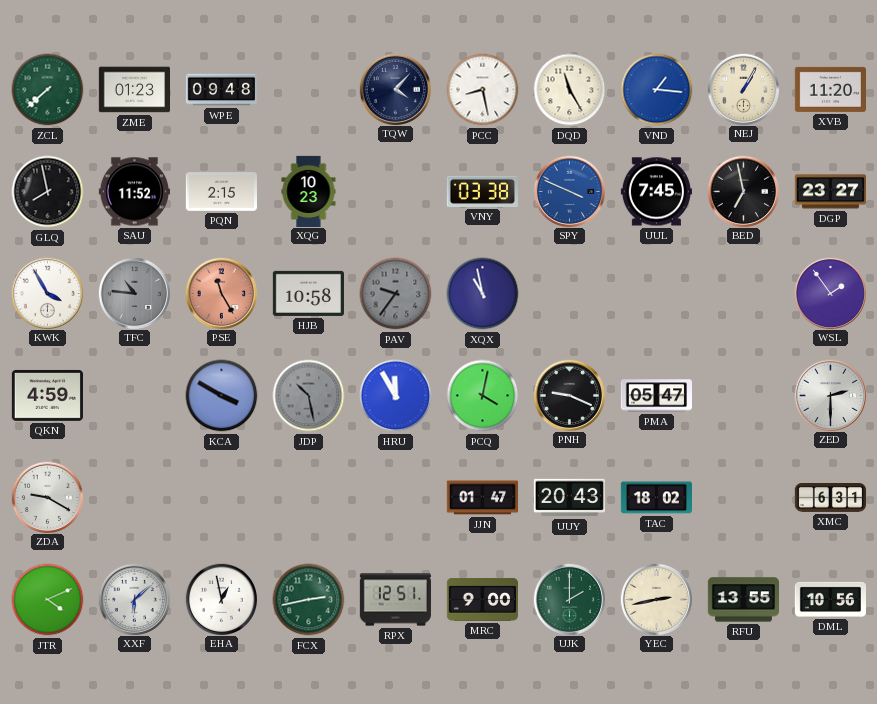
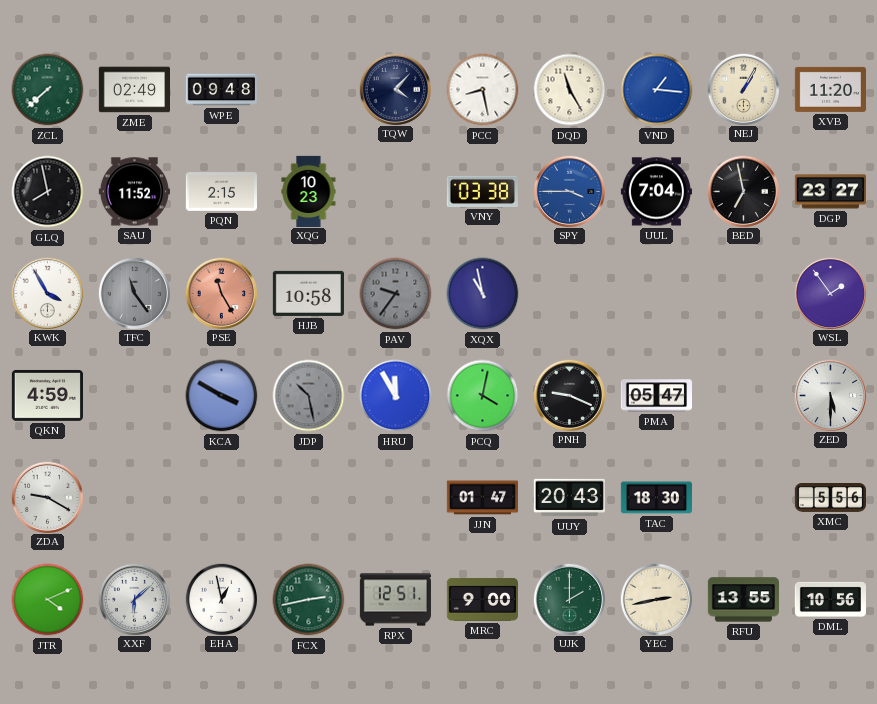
ZME: 01:23 -> 02:49
SPY: 3:49 -> 3:45
UUL: 7:45 -> 7:04
TFC: 10:46 -> 11:24
ZED: 2:30 -> 5:30
TAC: 18:02 -> 18:30
XMC: 6:31 -> 5:56
